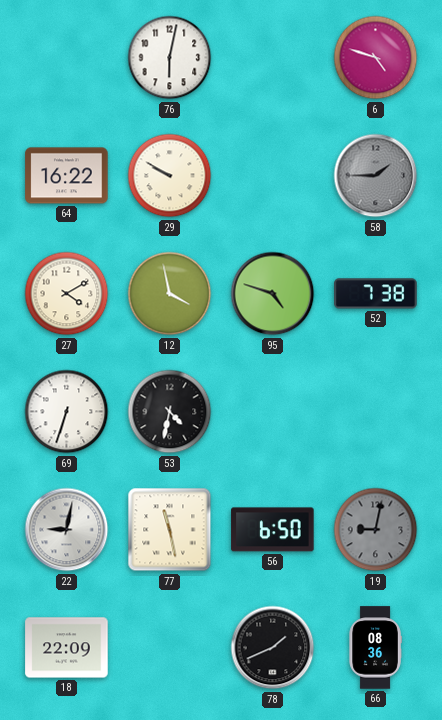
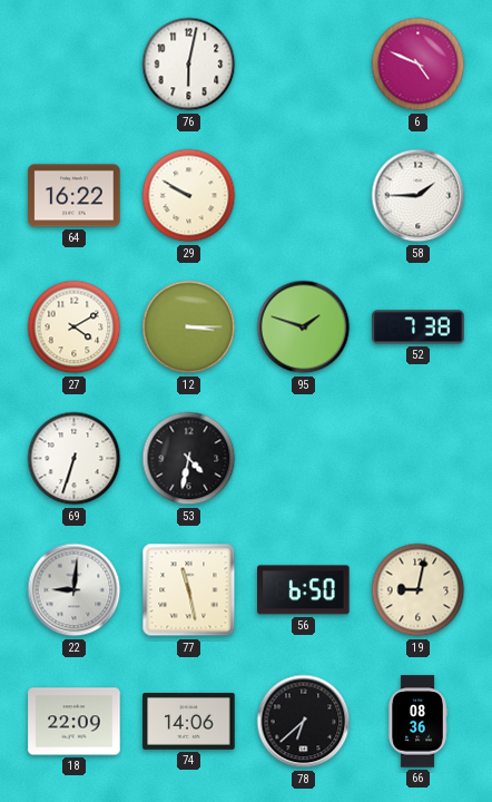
6: 4:48 -> 4:49
58 dial: grey -> white
12: 3:58 -> 3:15
95: 4:48 -> 1:48
22: 9:02 -> 9:01
19 dial: grey -> cream
74: none -> 14:06
78: 1:41 -> 6:38
